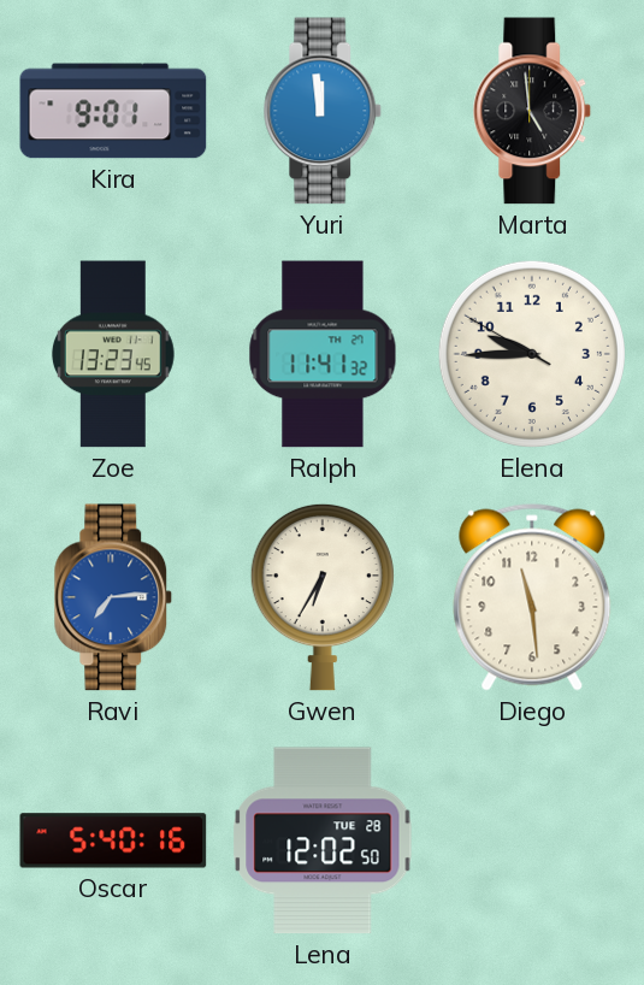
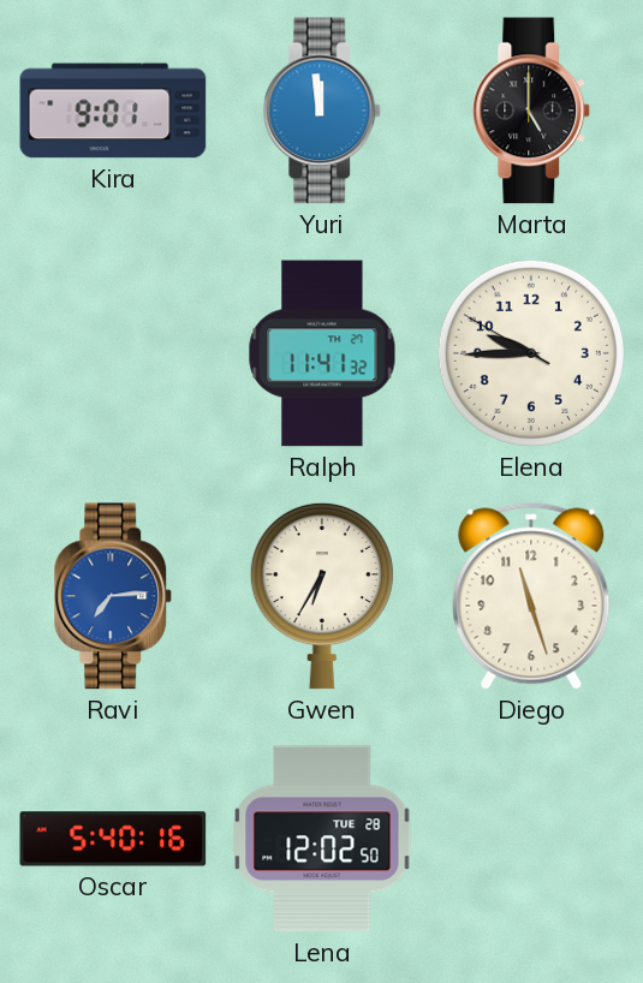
Marta: 4:59 -> 5:00
Zoe: 13:23 -> none
Diego: 11:29 -> 11:27
